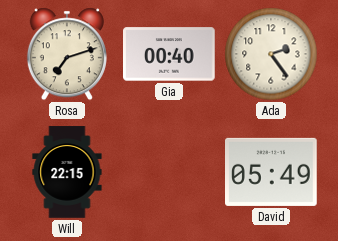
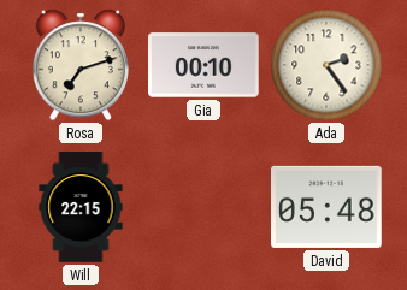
Gia: 00:40 -> 00:10
David: 05:49 -> 05:48
